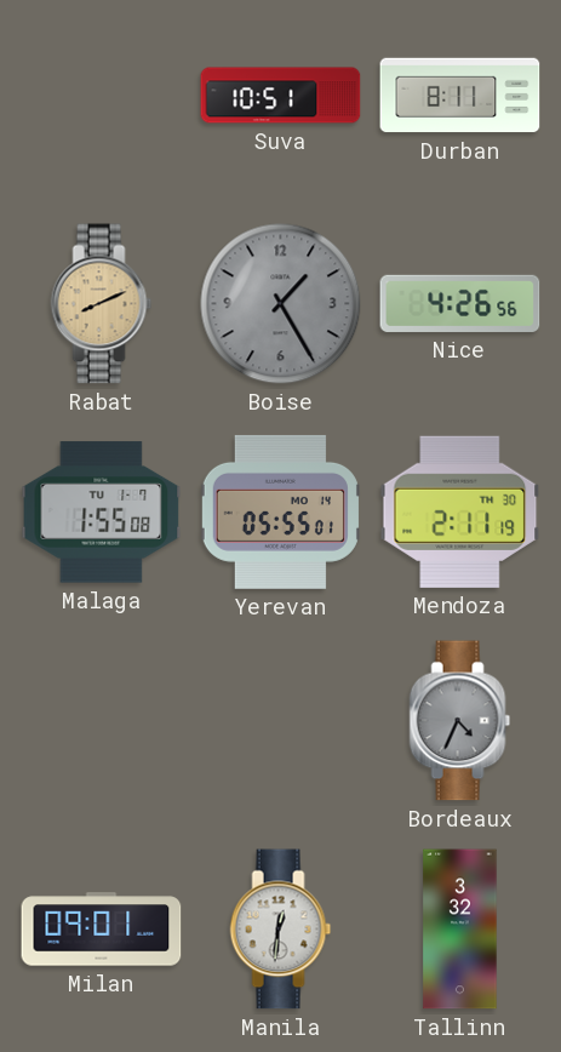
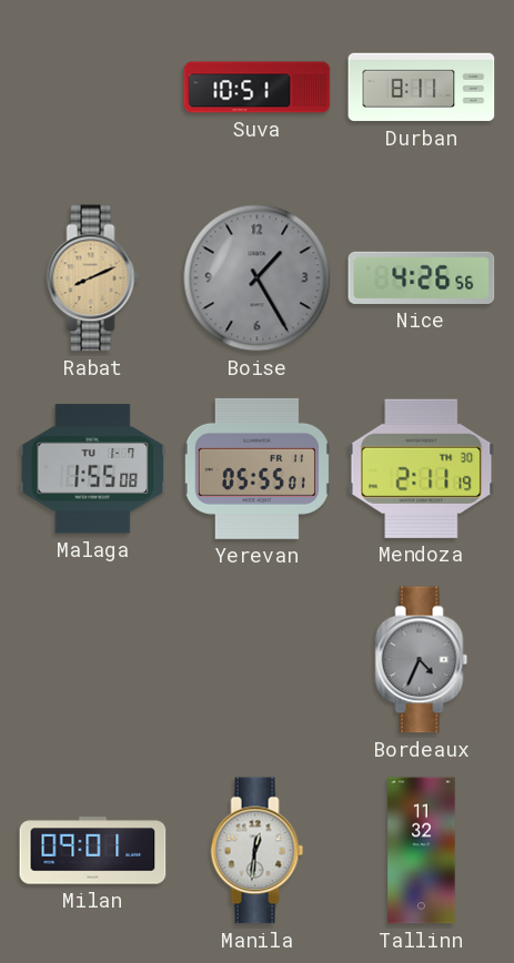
Yerevan date: MO 14 -> FR 11
Tallinn: 3:32 -> 11:32
